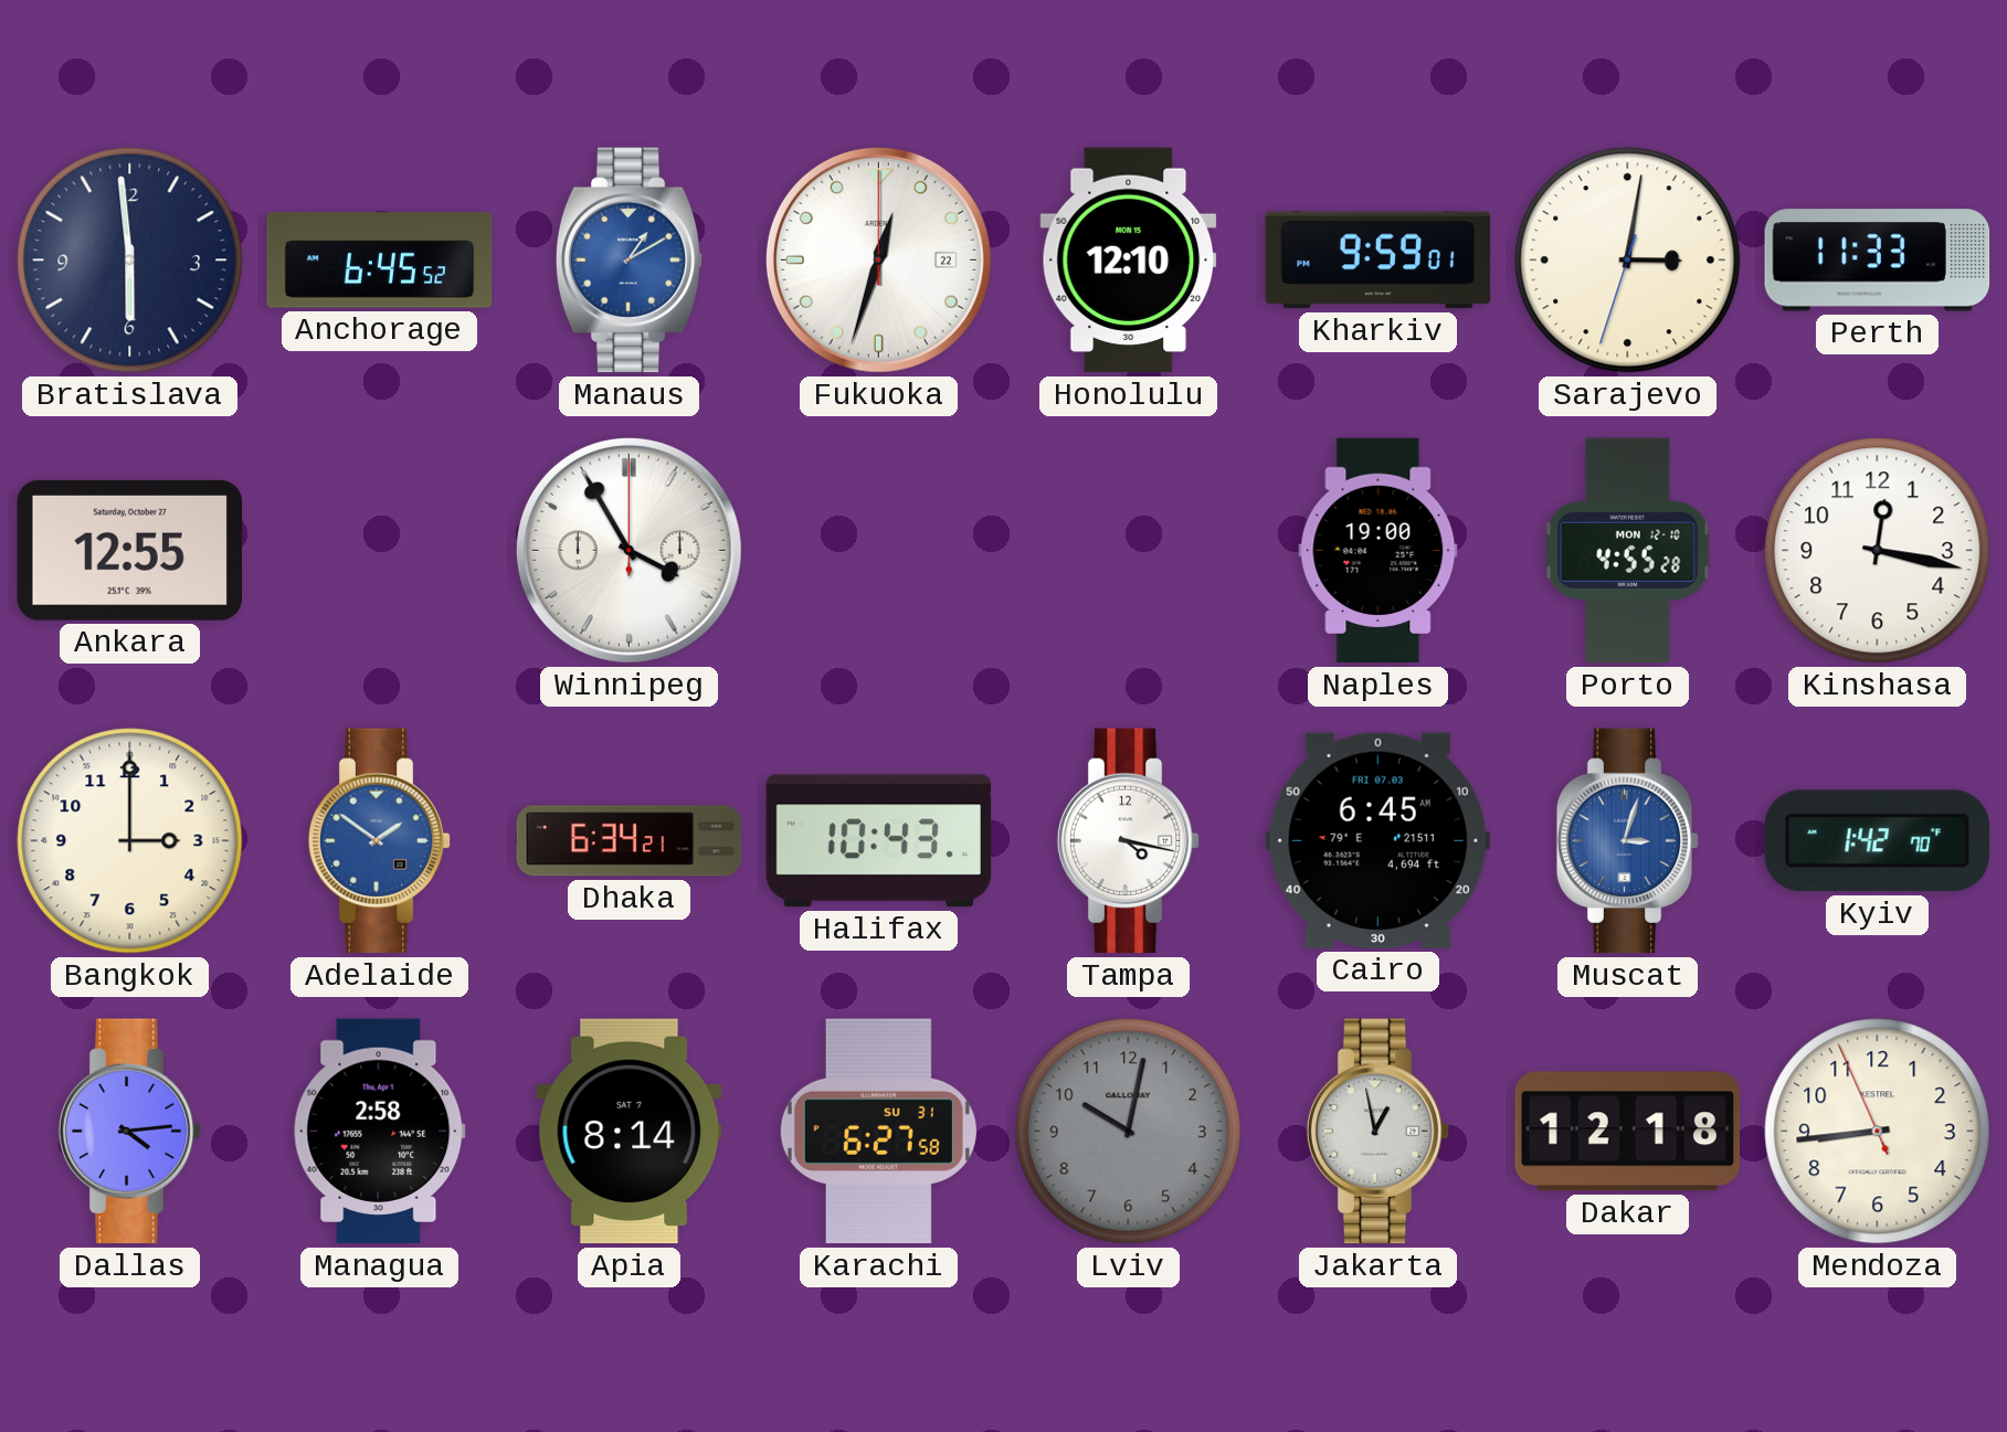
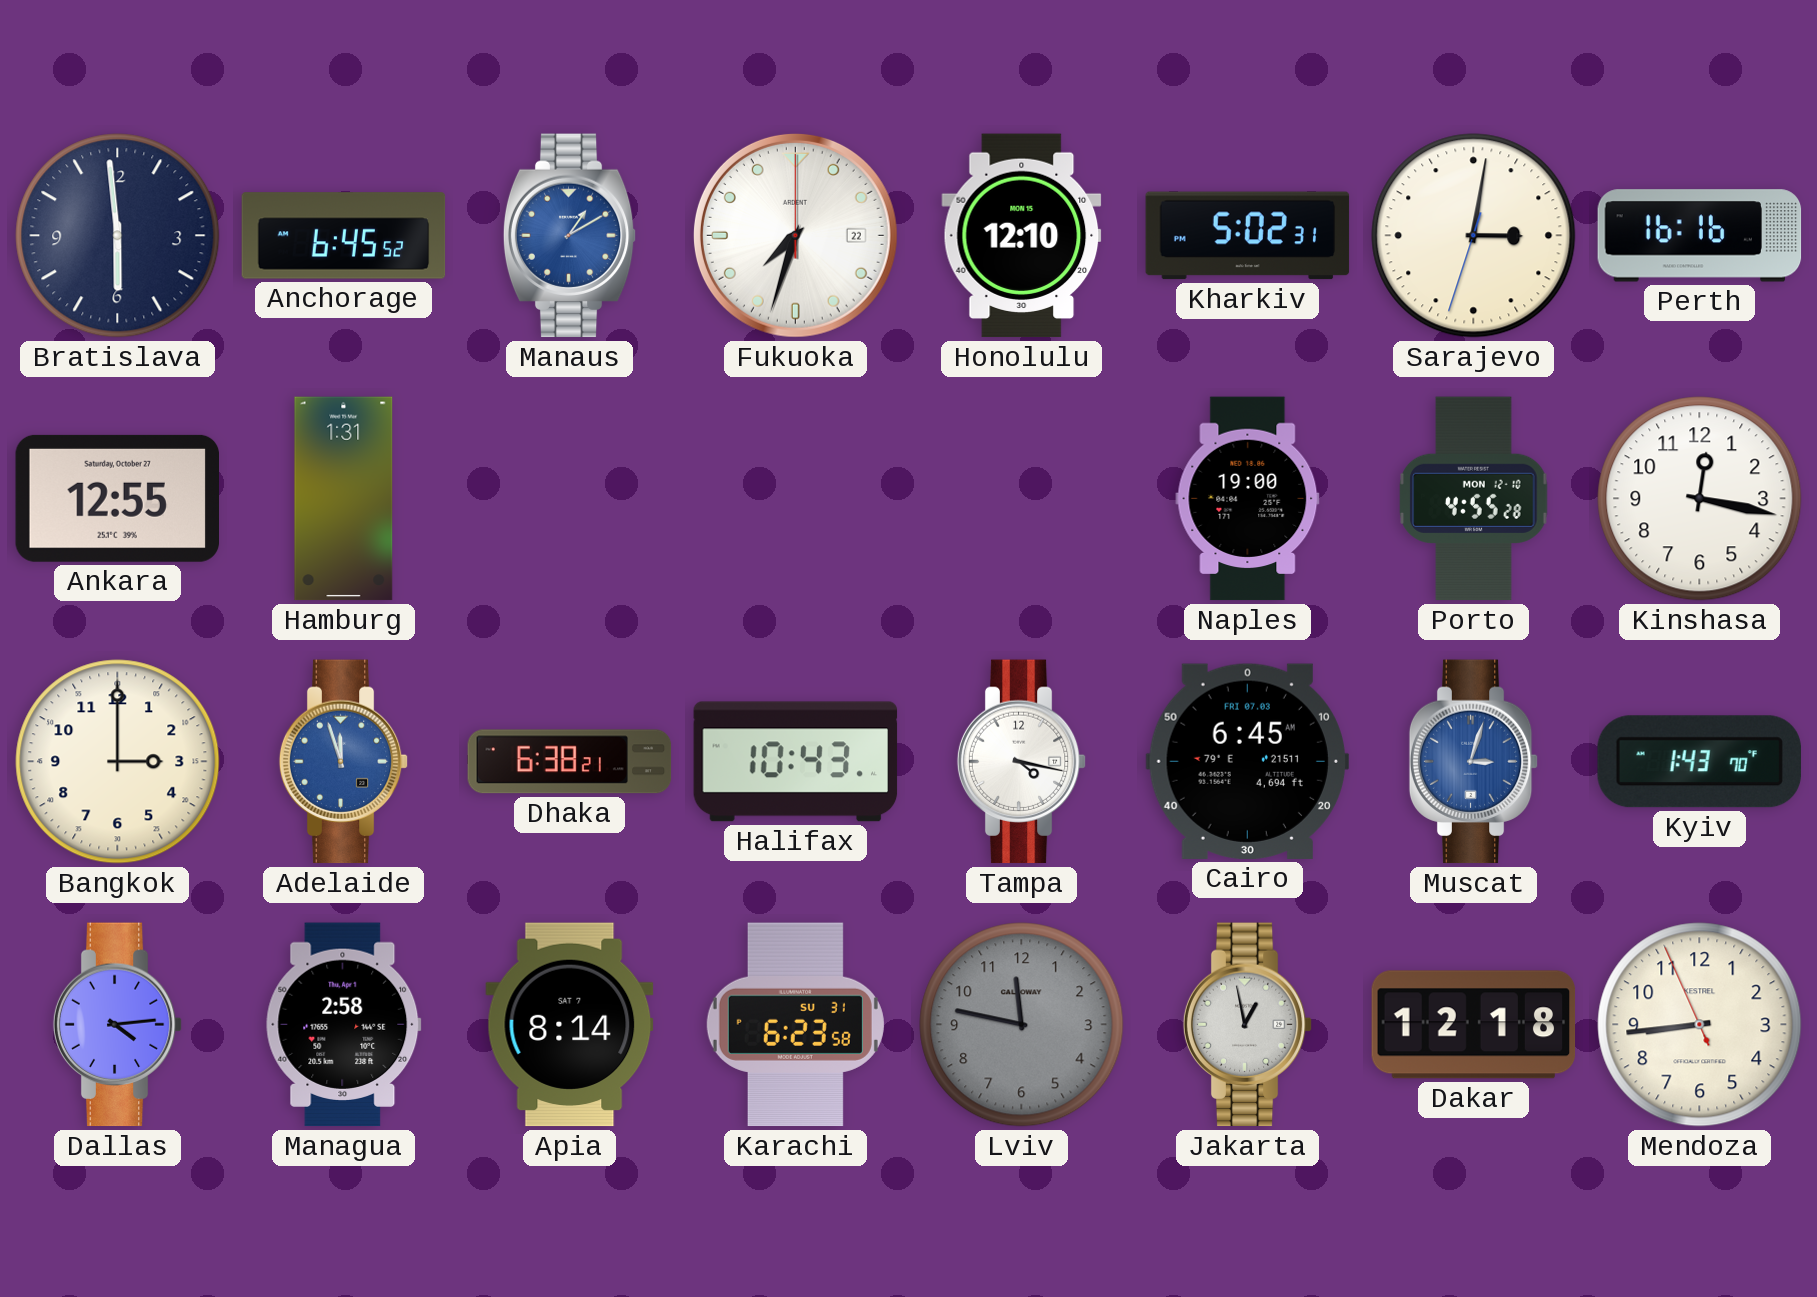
Fukuoka: 12:33 -> 7:33
Kharkiv: 9:59 -> 5:02
Perth: 11:33 -> 16:16
Hamburg: none -> 1:31
Winnipeg: 3:55 -> none
Adelaide: 1:51 -> 11:57
Dhaka: 6:34 -> 6:38
Kyiv: 1:42 -> 1:43
Karachi: 6:27 -> 6:23
Lviv: 10:02 -> 11:47
